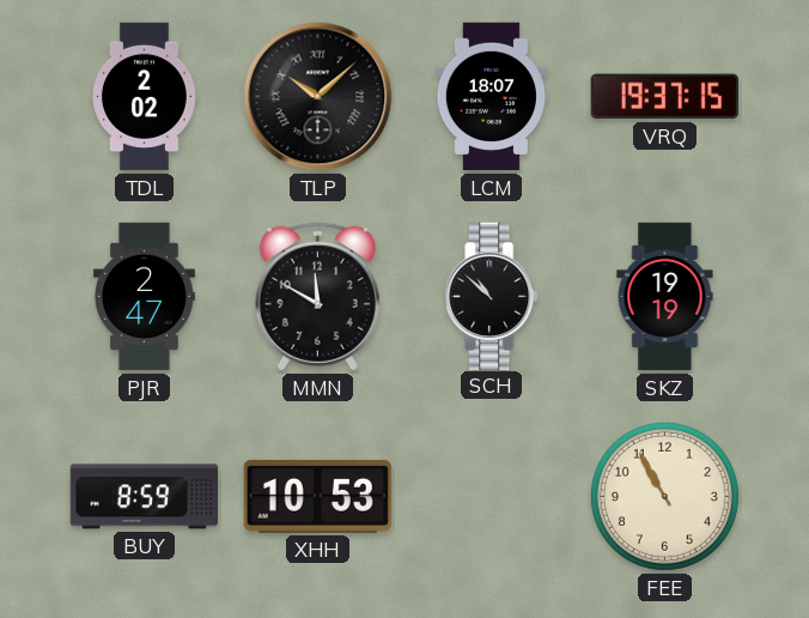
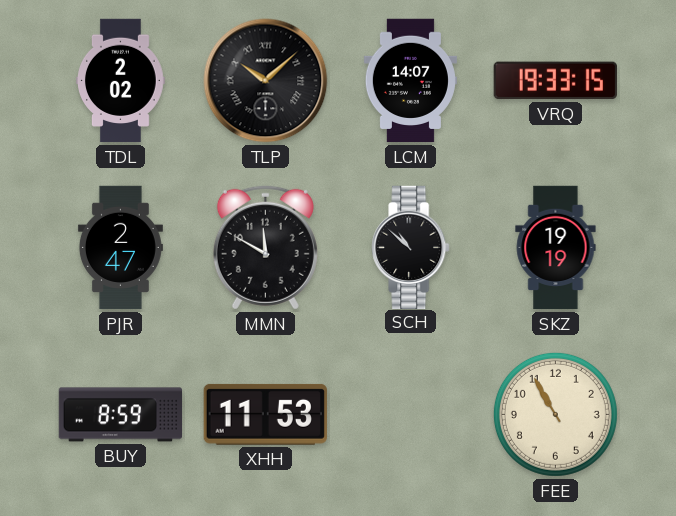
LCM: 18:07 -> 14:07
VRQ: 19:37 -> 19:33
XHH: 10:53 -> 11:53
